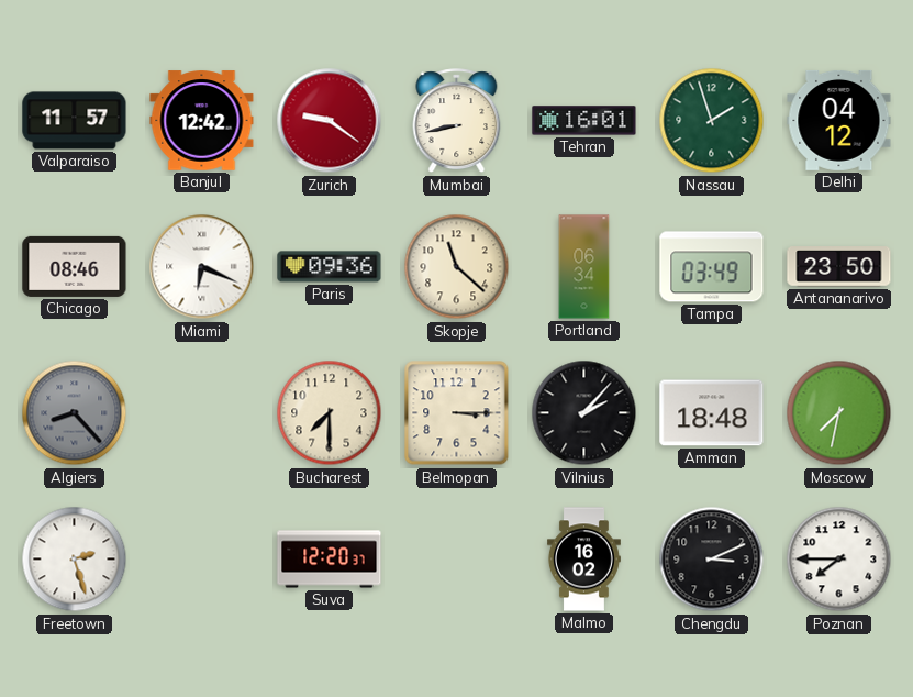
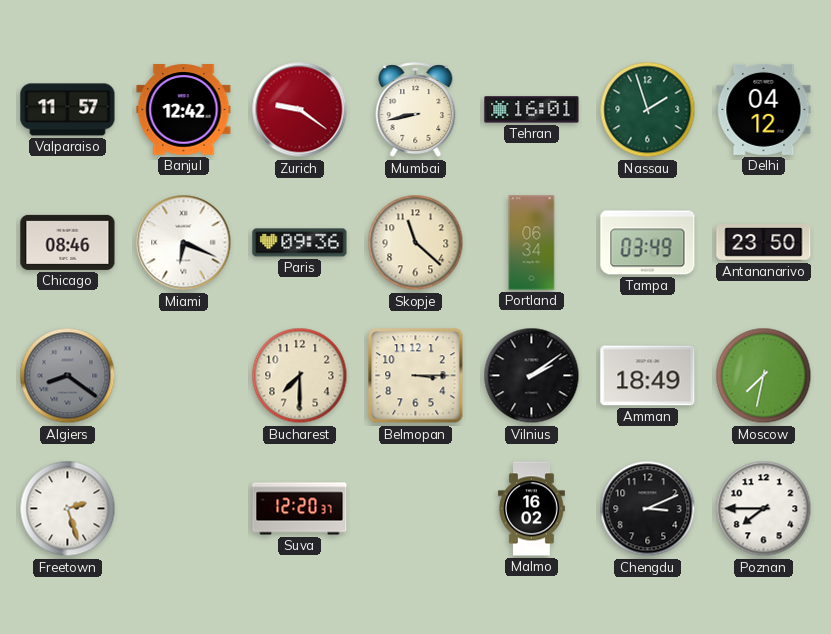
Algiers: 8:23 -> 8:21
Vilnius: 2:07 -> 2:09
Amman: 18:48 -> 18:49
